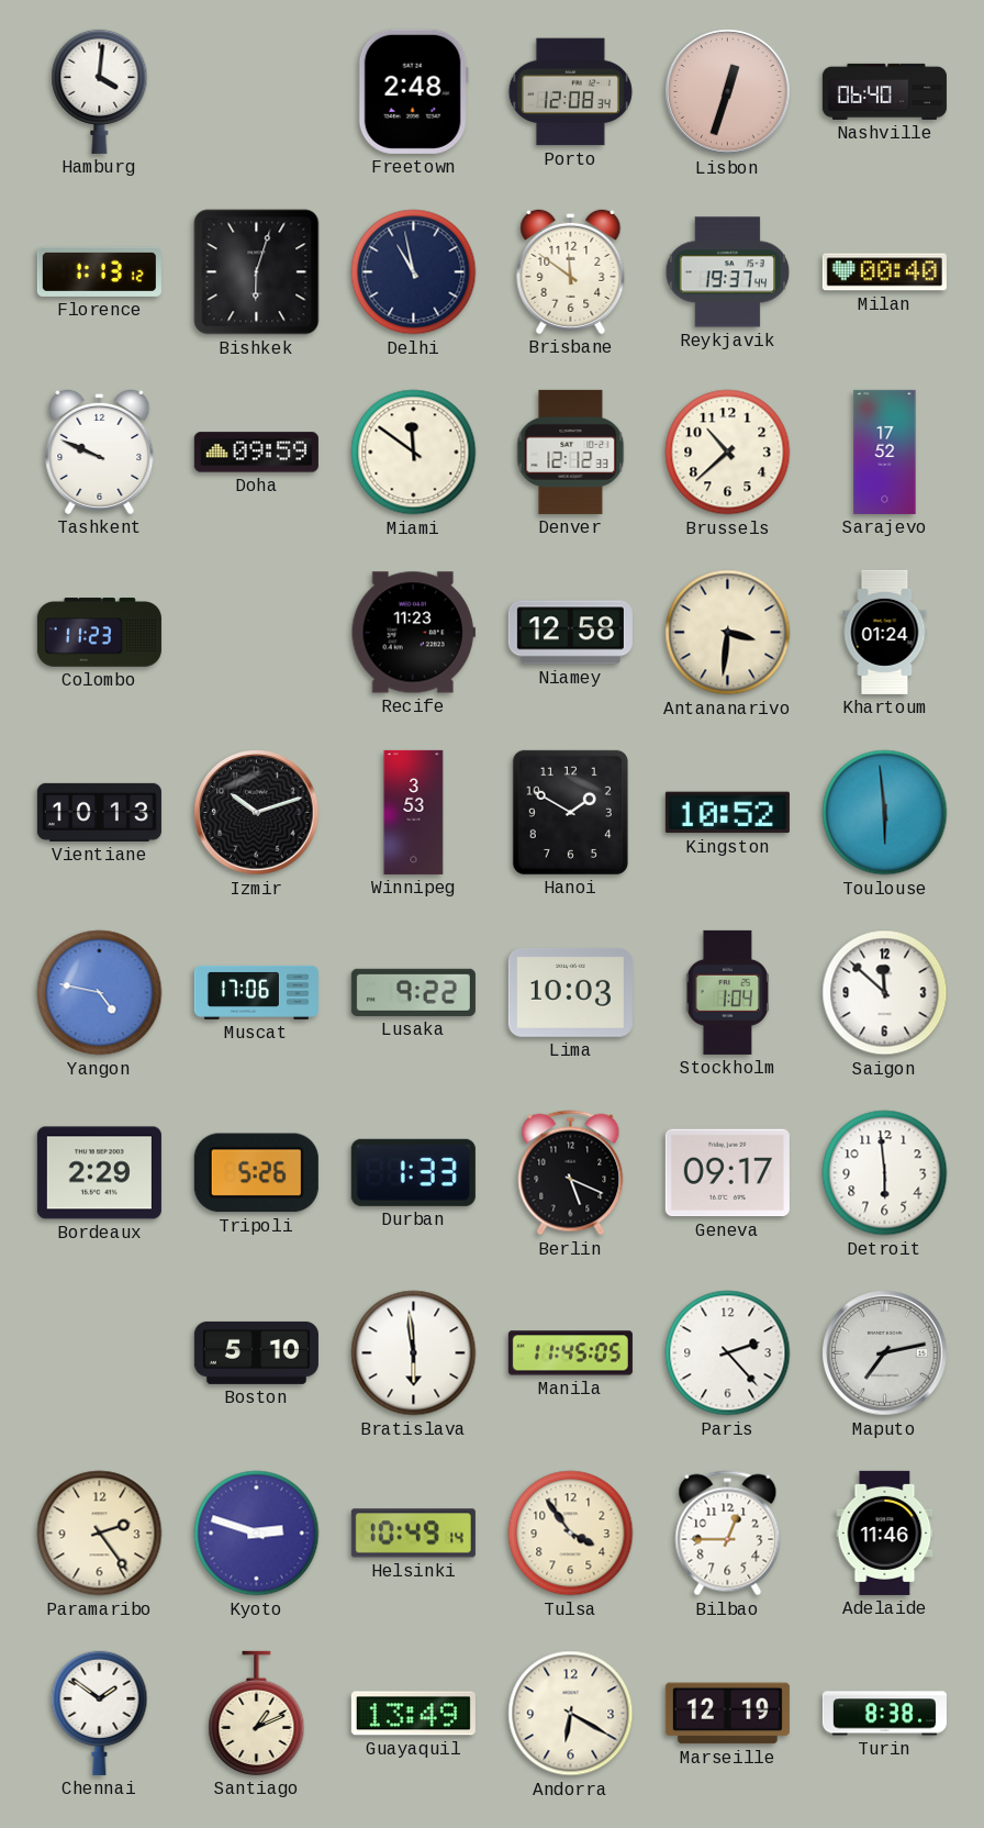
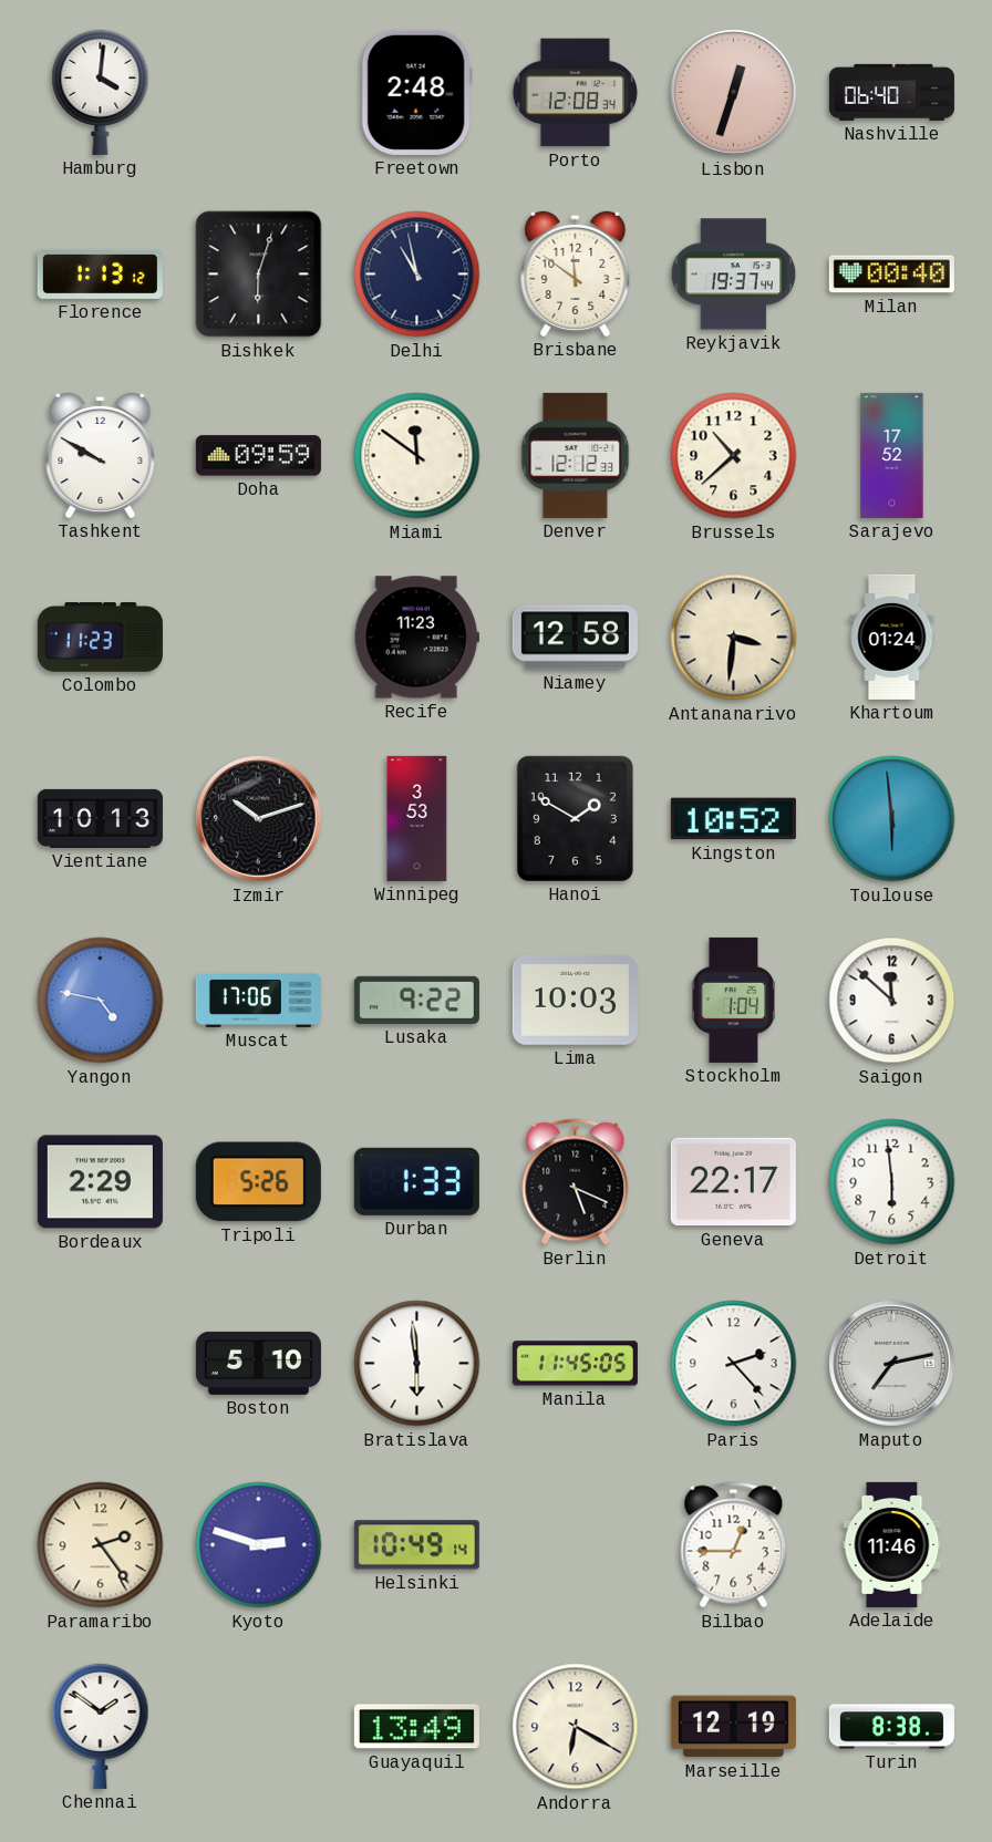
Tashkent: 9:49 -> 9:50
Geneva: 09:17 -> 22:17
Tulsa: 3:54 -> none
Santiago: 1:11 -> none
